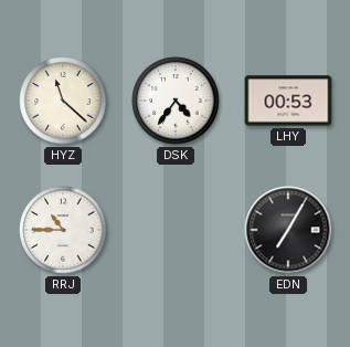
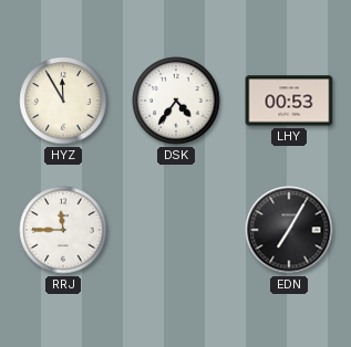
HYZ: 11:22 -> 11:55
RRJ: 10:45 -> 11:45
